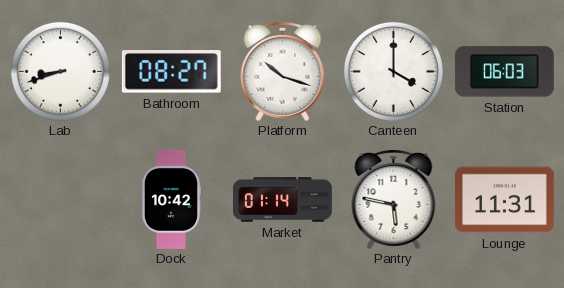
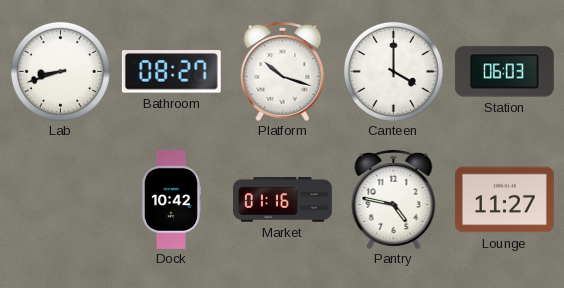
Market: 01:14 -> 01:16
Pantry: 5:47 -> 4:47
Lounge: 11:31 -> 11:27
